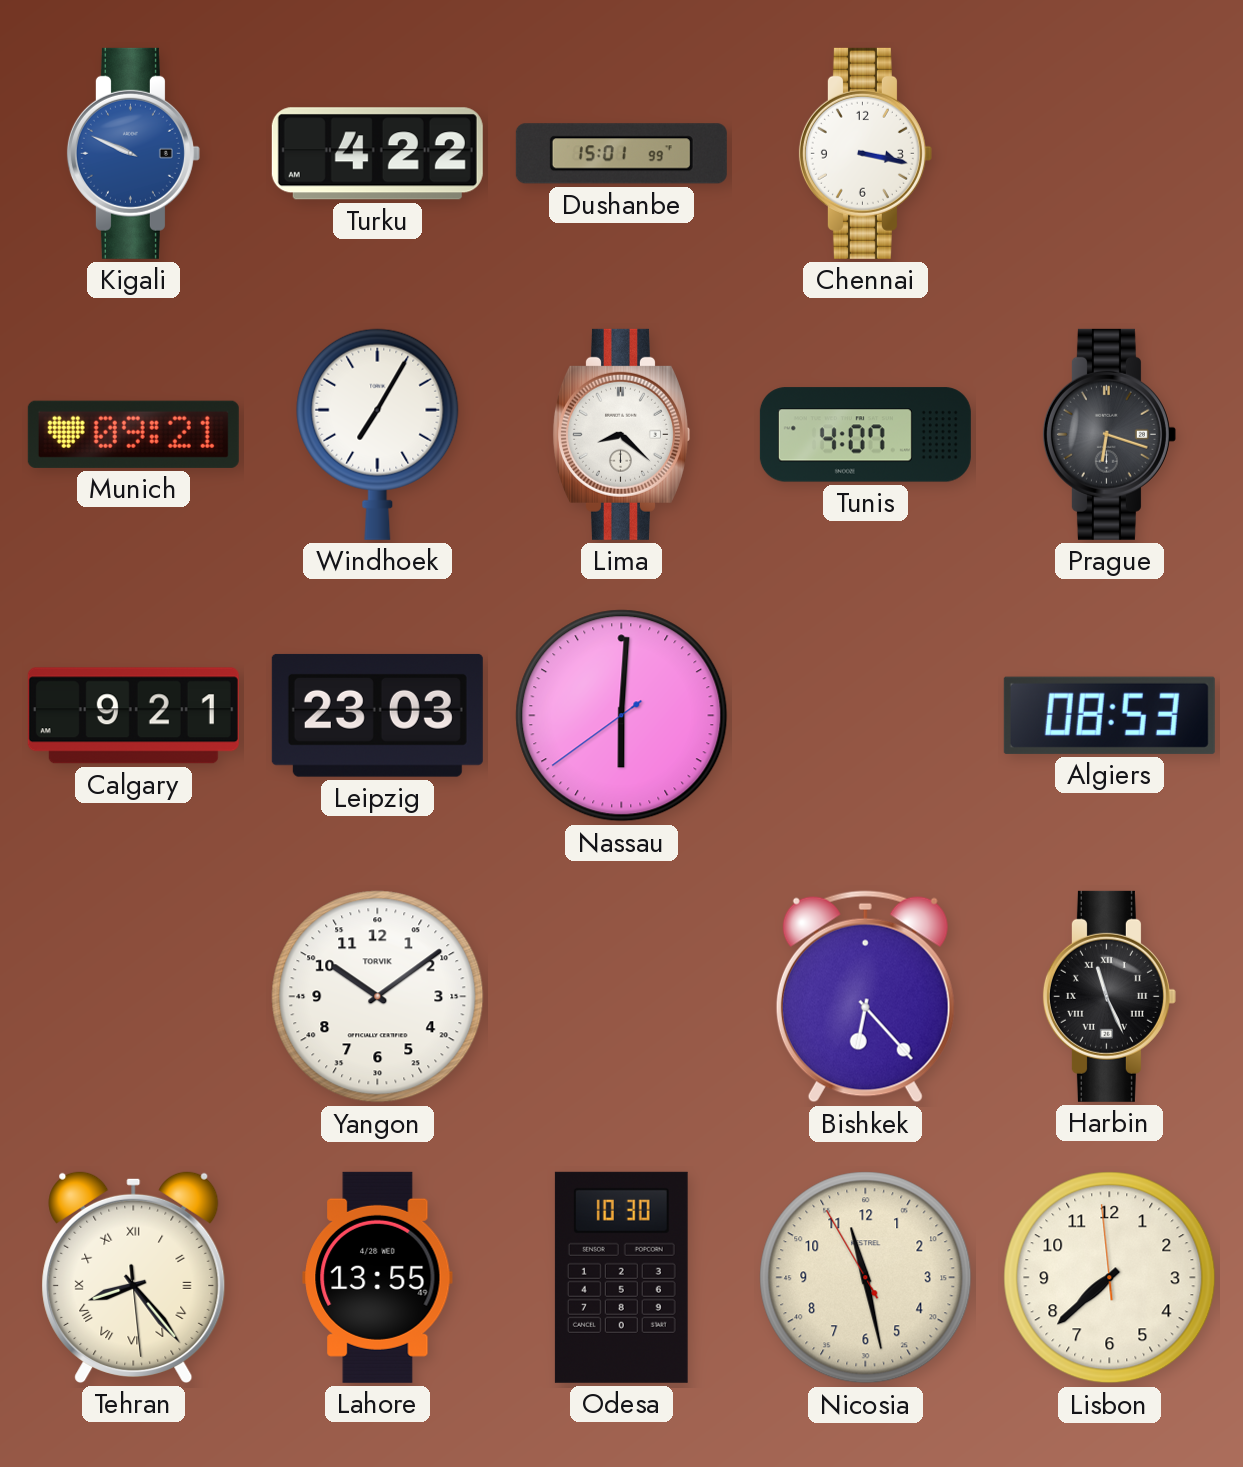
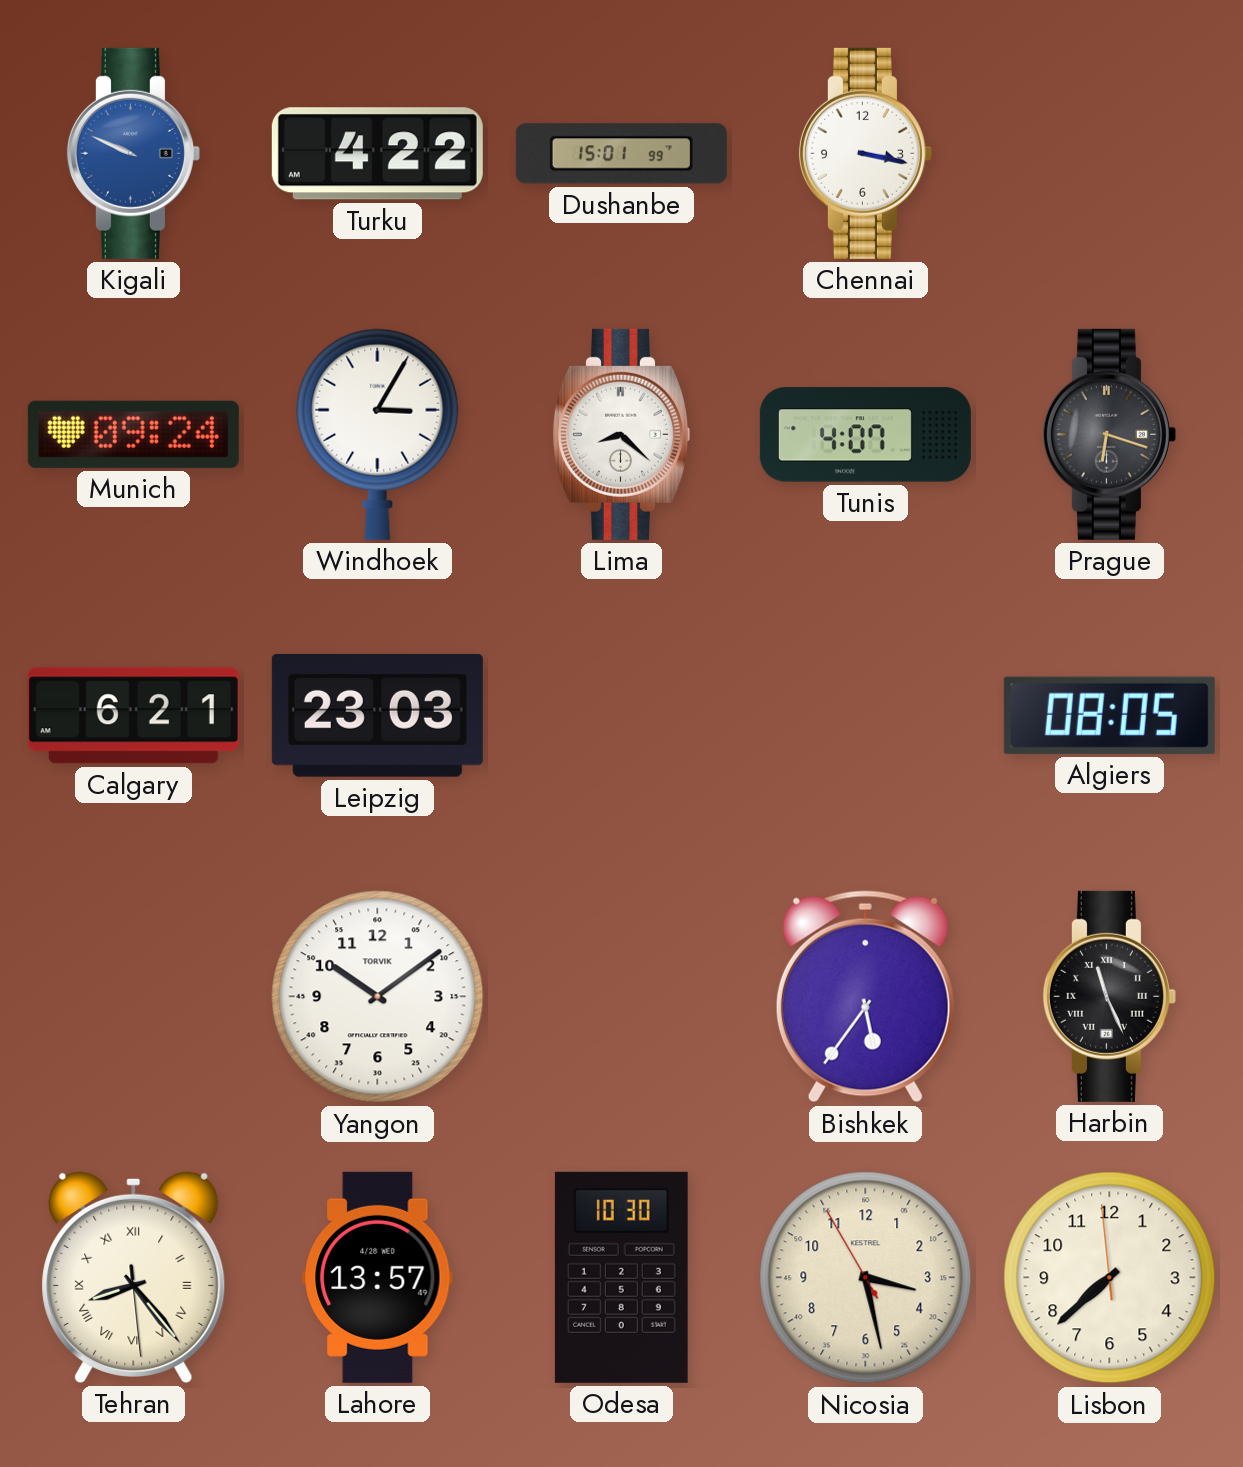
Munich: 09:21 -> 09:24
Windhoek: 7:05 -> 3:05
Calgary: 9:21 -> 6:21
Nassau: 6:00 -> none
Algiers: 08:53 -> 08:05
Bishkek: 6:23 -> 5:36
Lahore: 13:55 -> 13:57
Nicosia: 11:27 -> 3:27
